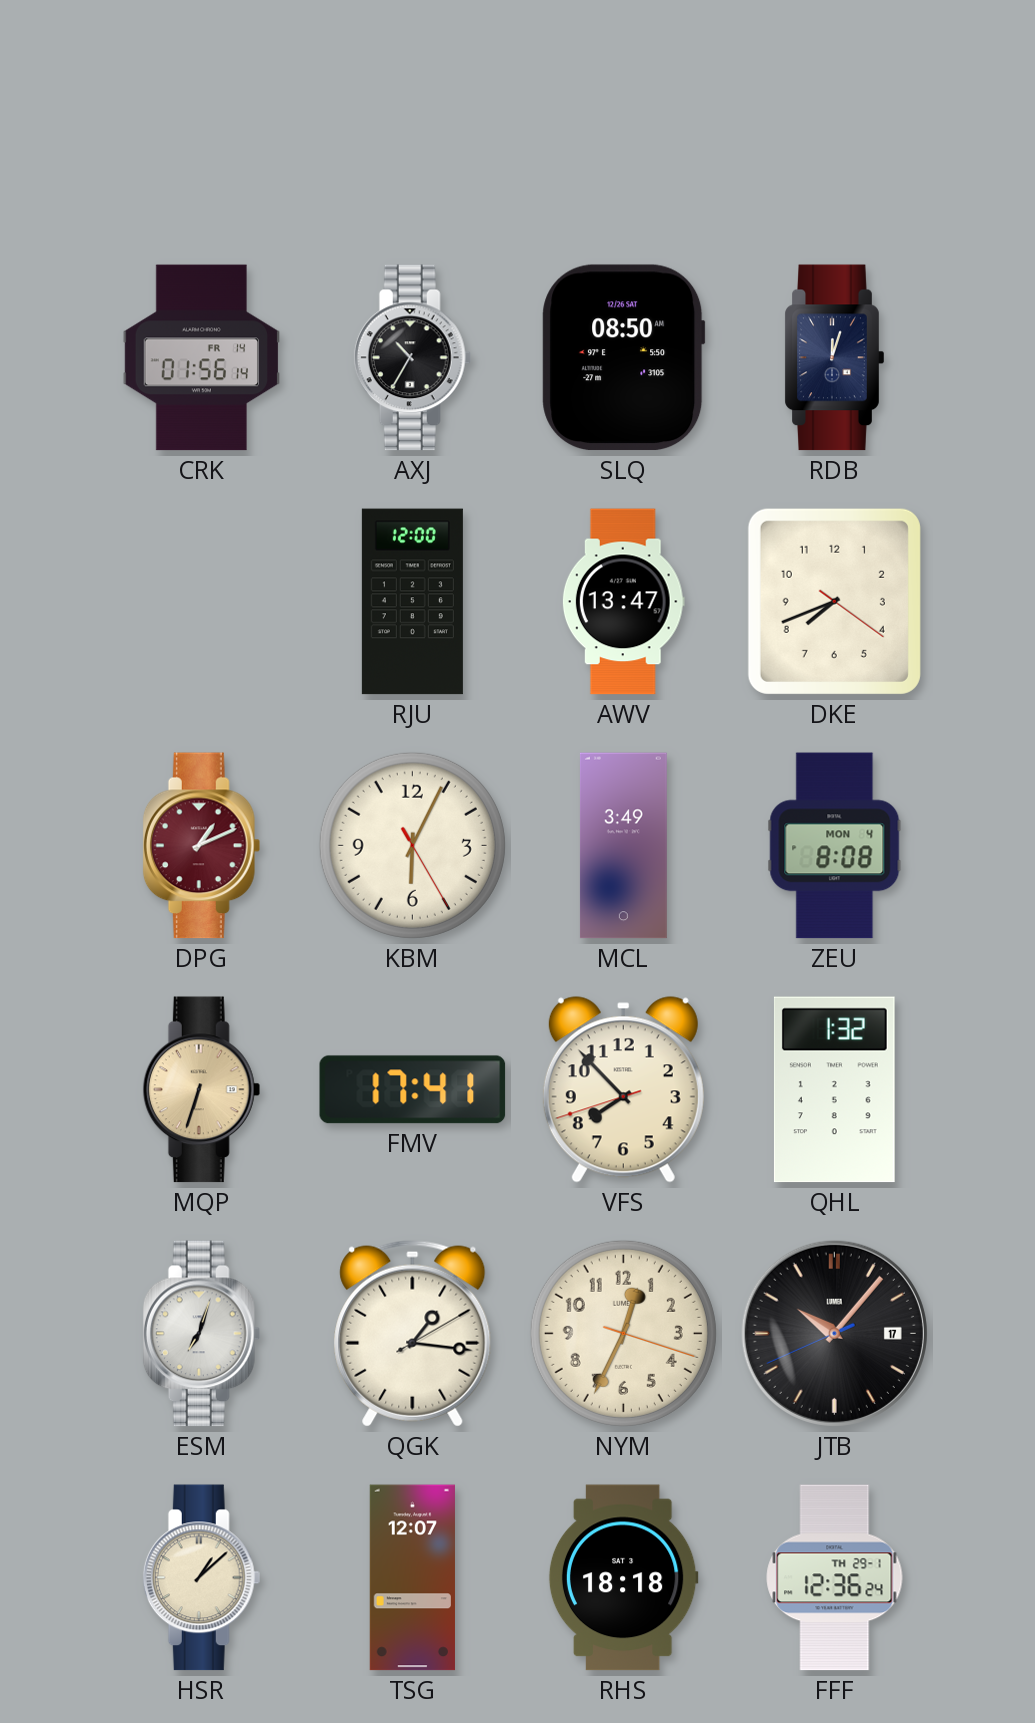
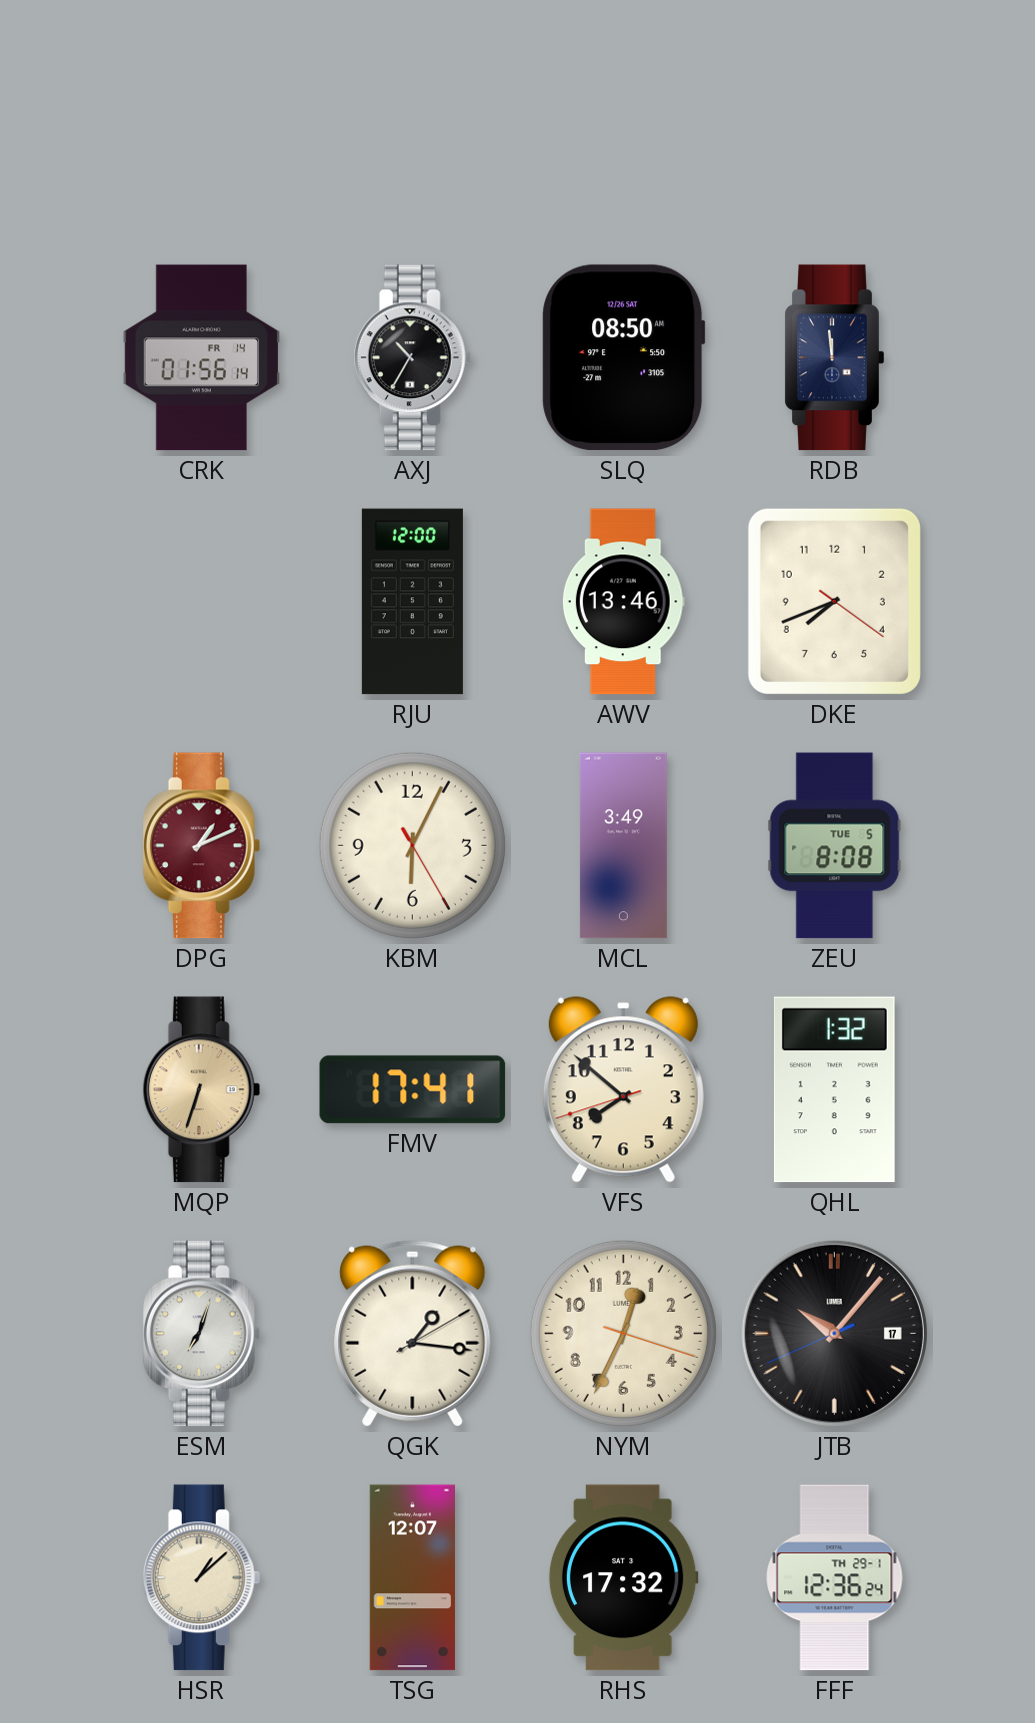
RDB: 12:03 -> 11:59
AWV: 13:47 -> 13:46
ZEU date: MON 4 -> TUE 5
VFS: 7:52 -> 7:51
RHS: 18:18 -> 17:32
